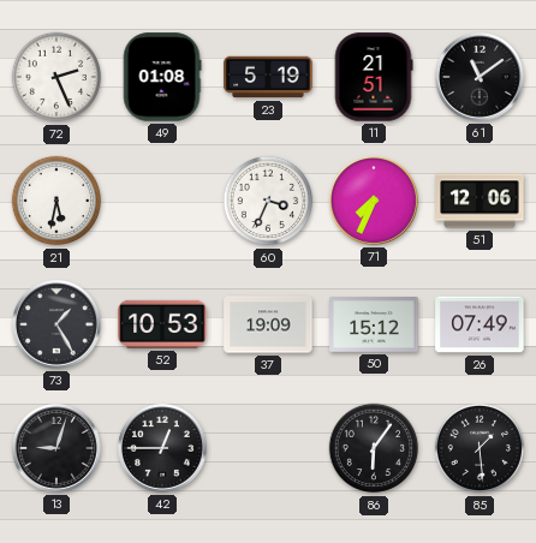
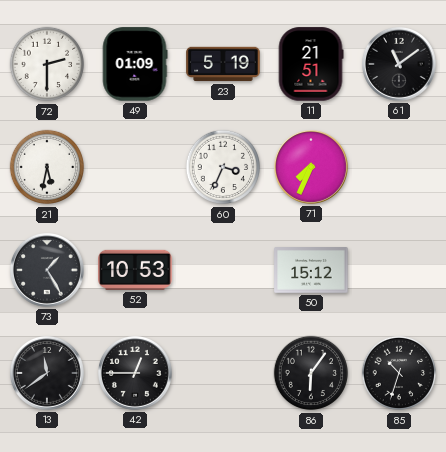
72: 2:26 -> 2:30
49: 01:08 -> 01:09
51: 12:06 -> none
37: 19:09 -> none
26: 07:49 -> none
13: 9:03 -> 11:39
85: 1:29 -> 10:33
